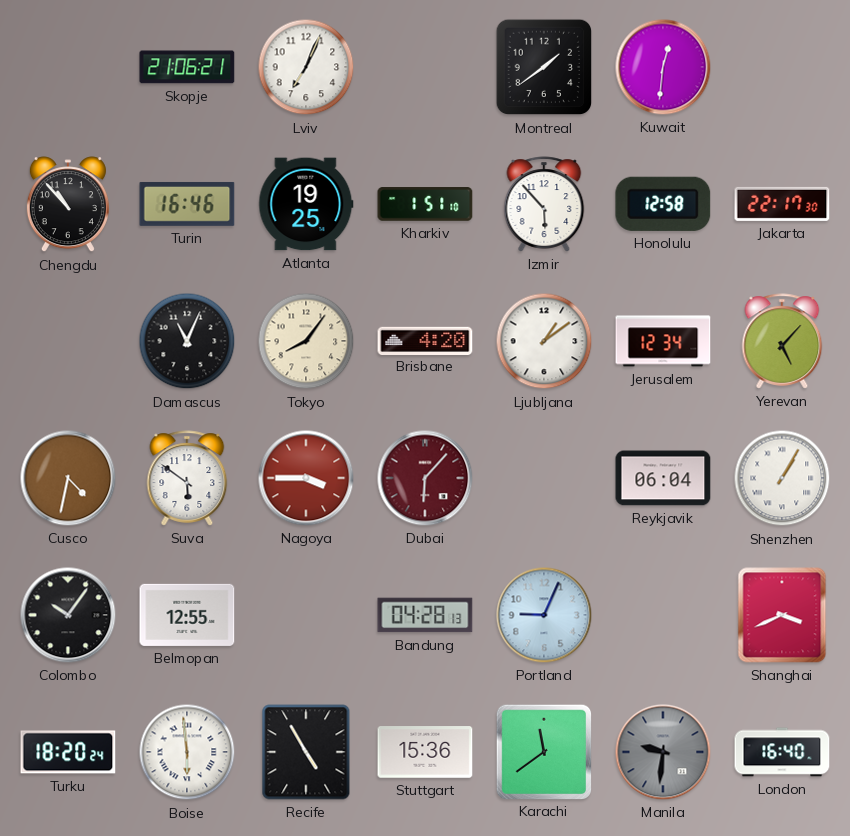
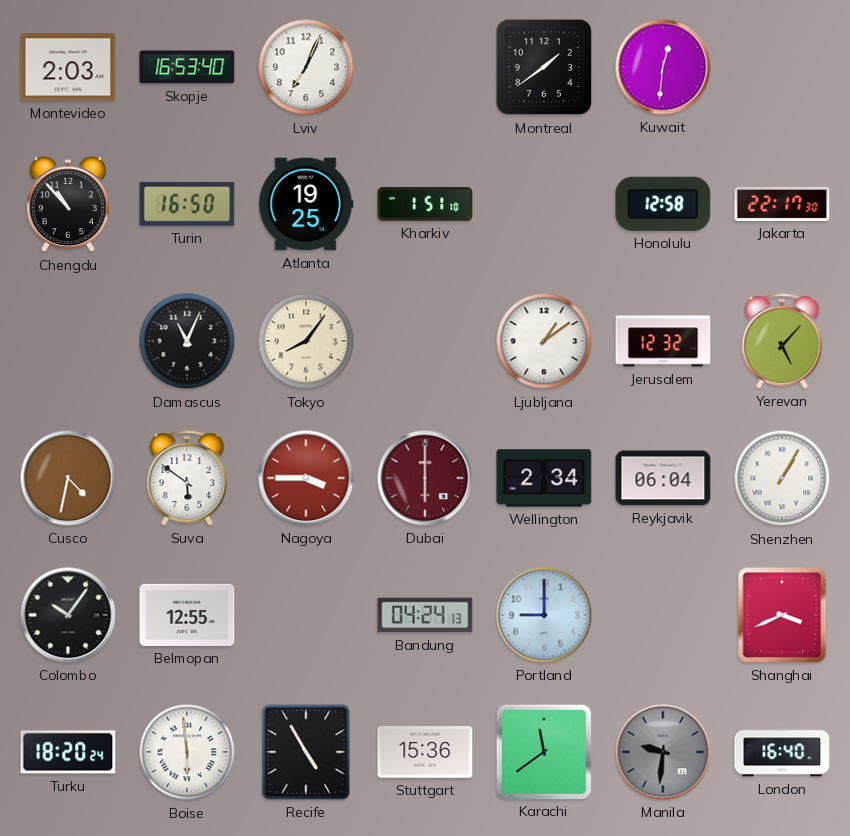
Montevideo: none -> 2:03
Skopje: 21:06 -> 16:53
Turin: 16:46 -> 16:50
Izmir: 5:53 -> none
Brisbane: 4:20 -> none
Jerusalem: 12:34 -> 12:32
Dubai: 6:07 -> 6:00
Wellington: none -> 2:34
Bandung: 04:28 -> 04:24
Portland: 9:04 -> 9:00
